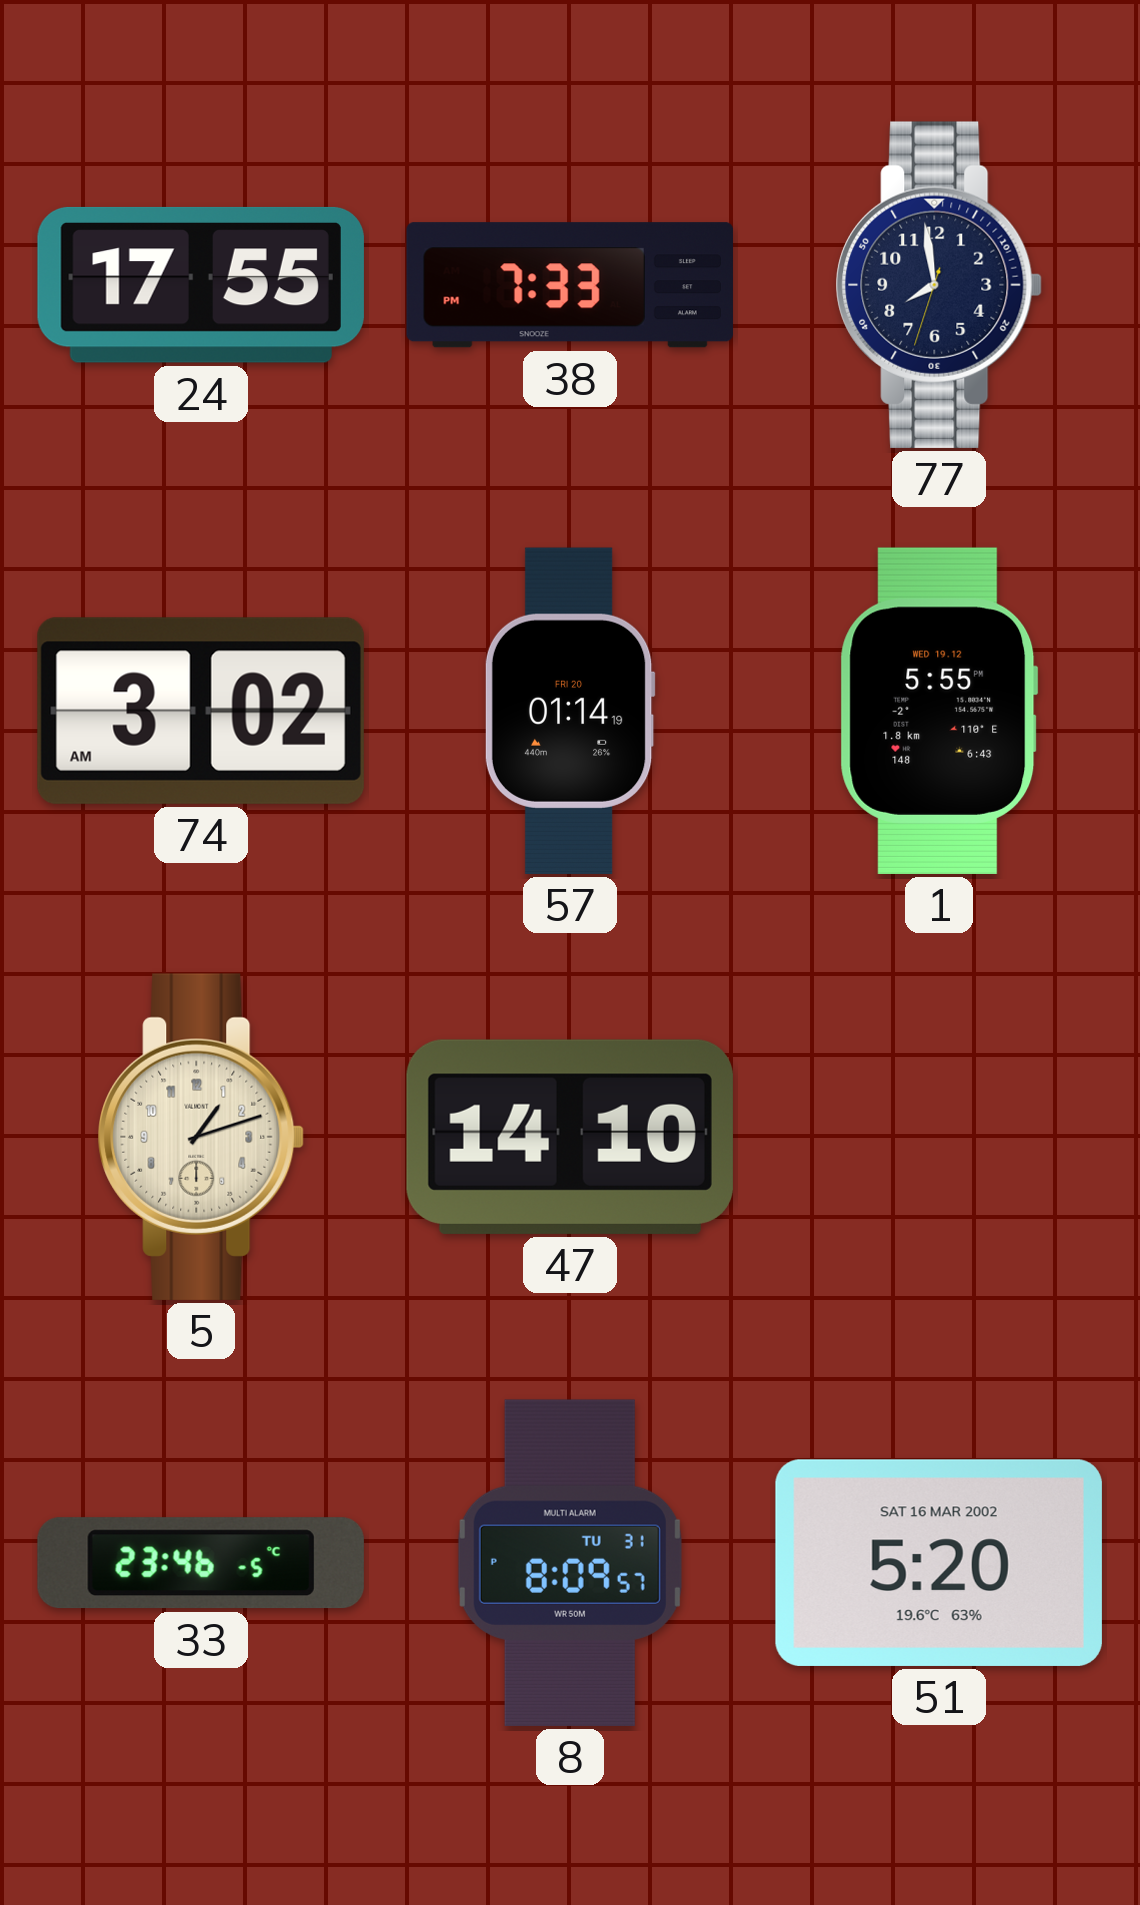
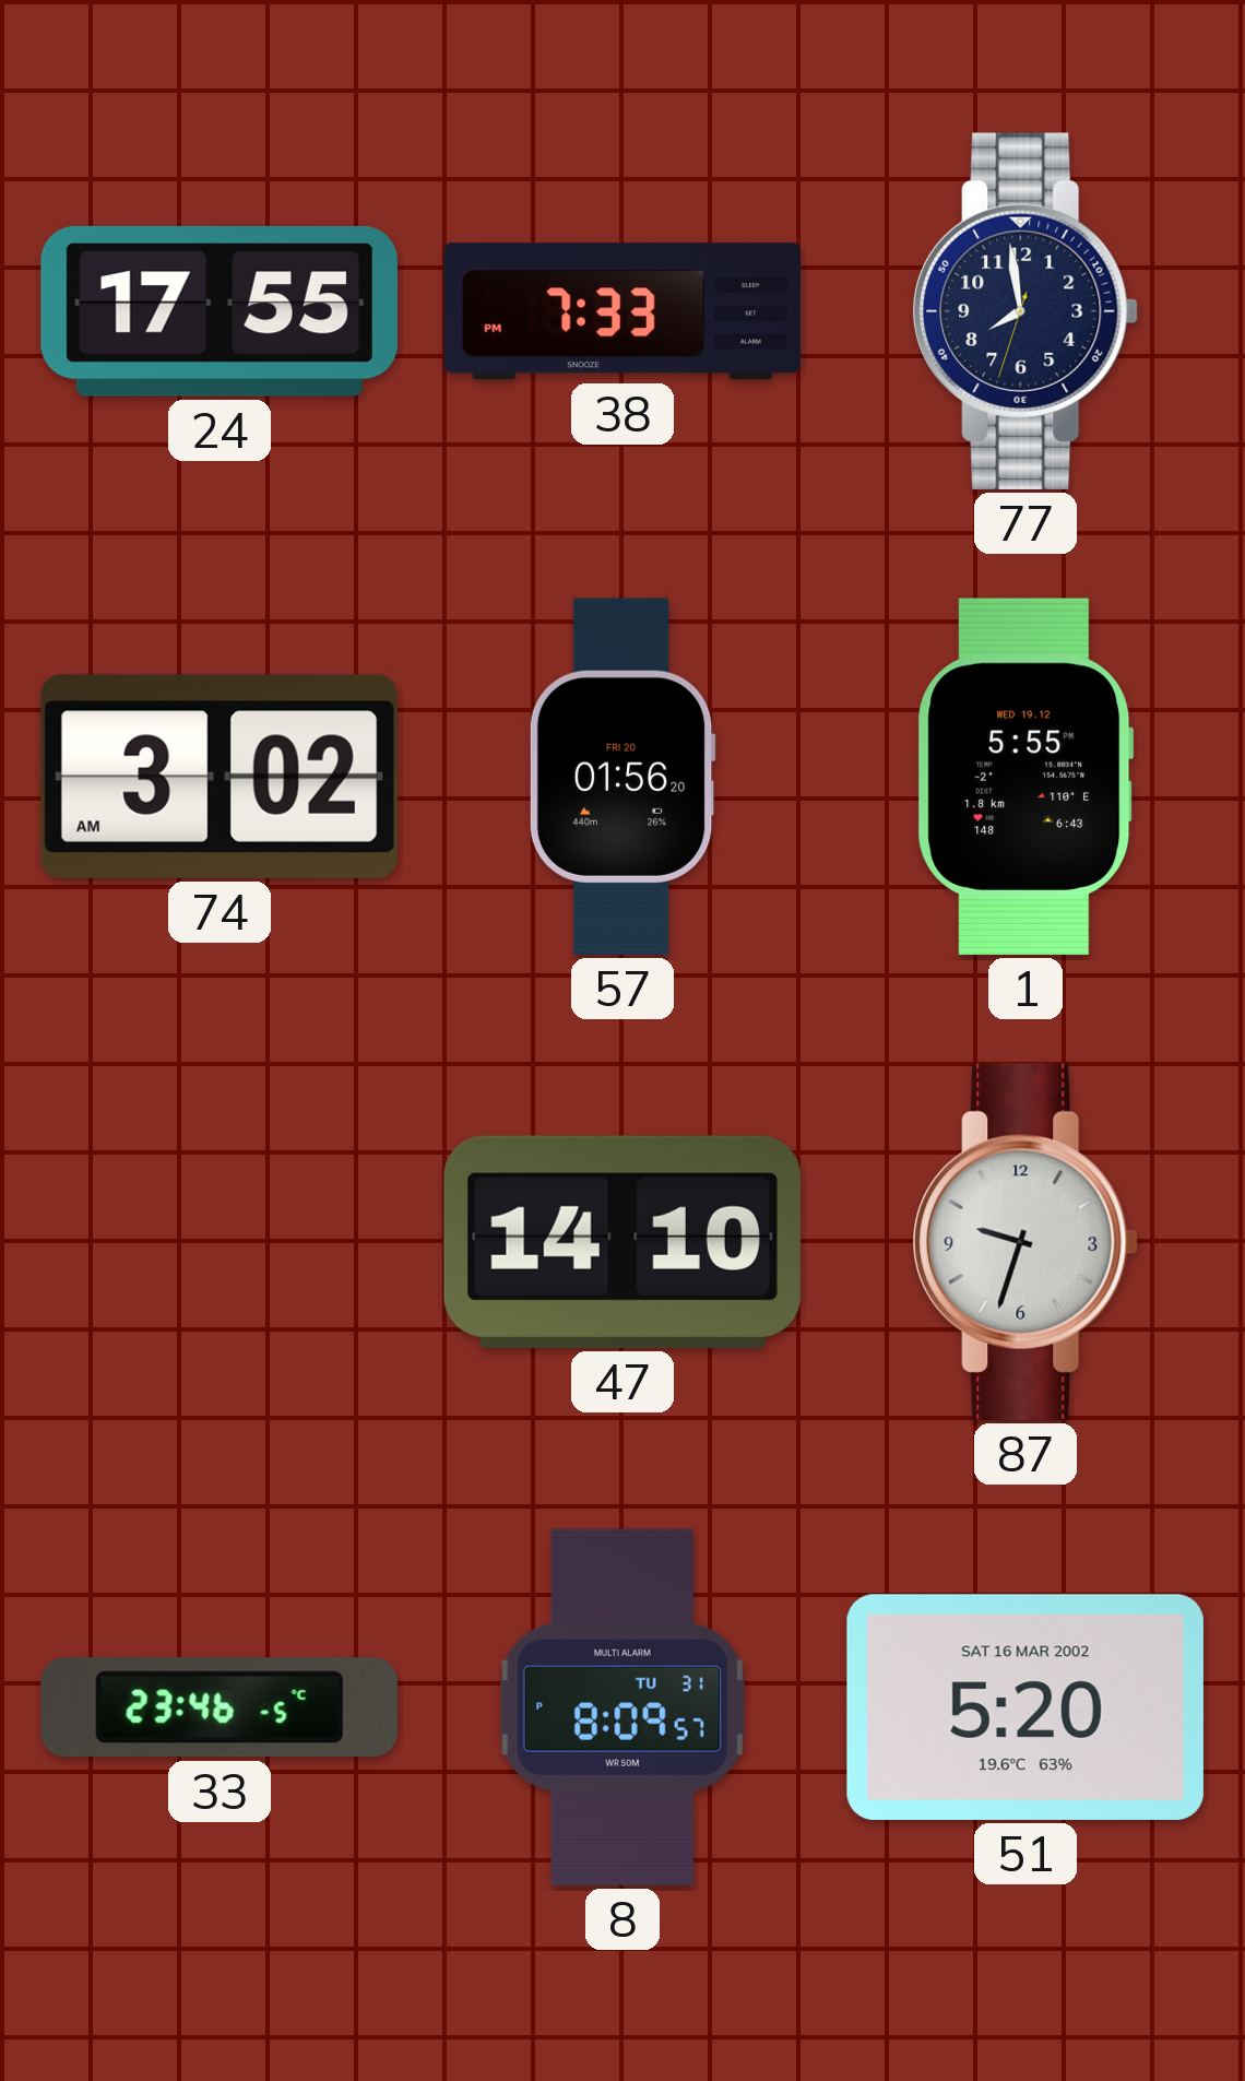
57: 01:14 -> 01:56
5: 1:12 -> none
87: none -> 9:33
